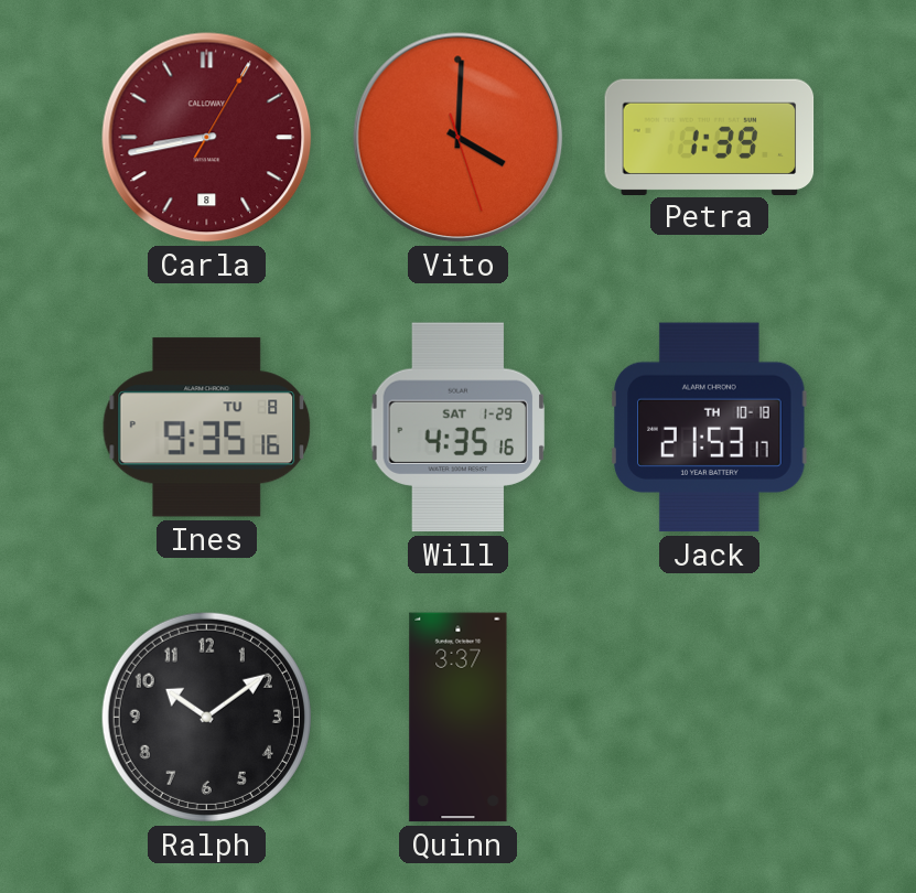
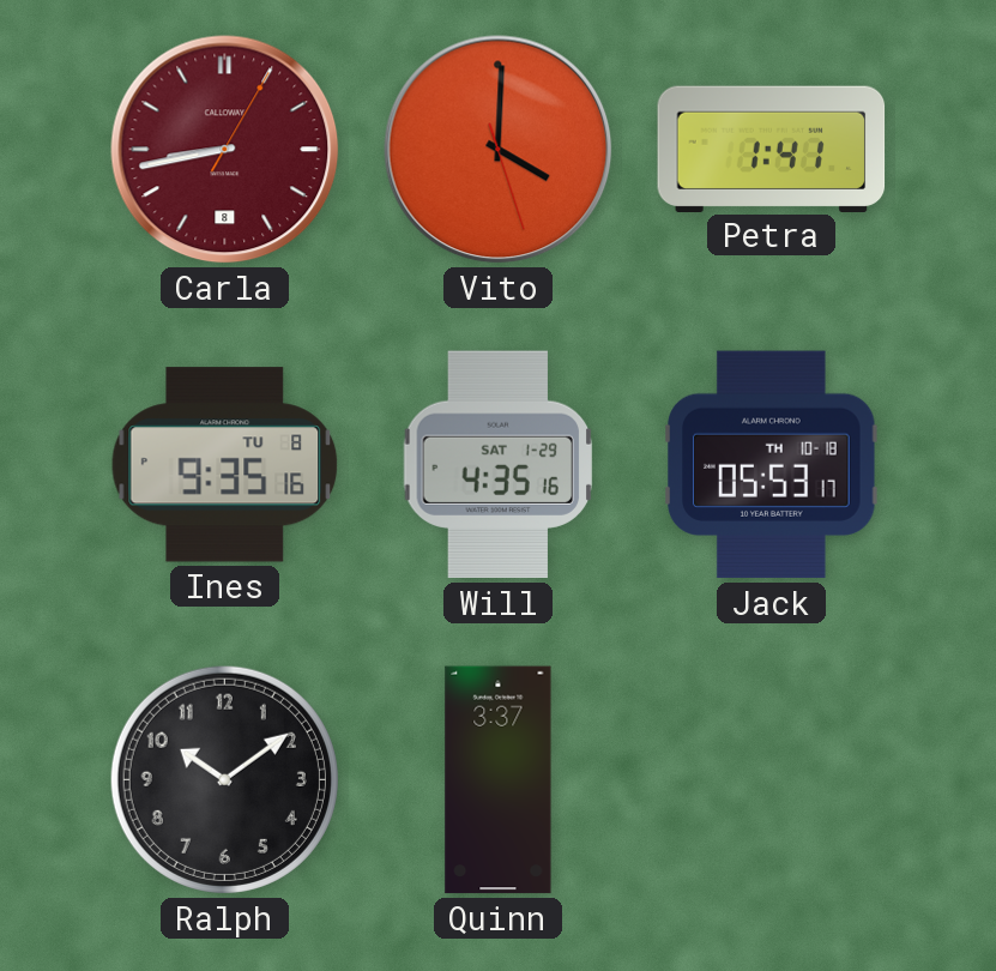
Petra: 1:39 -> 1:41
Jack: 21:53 -> 05:53
